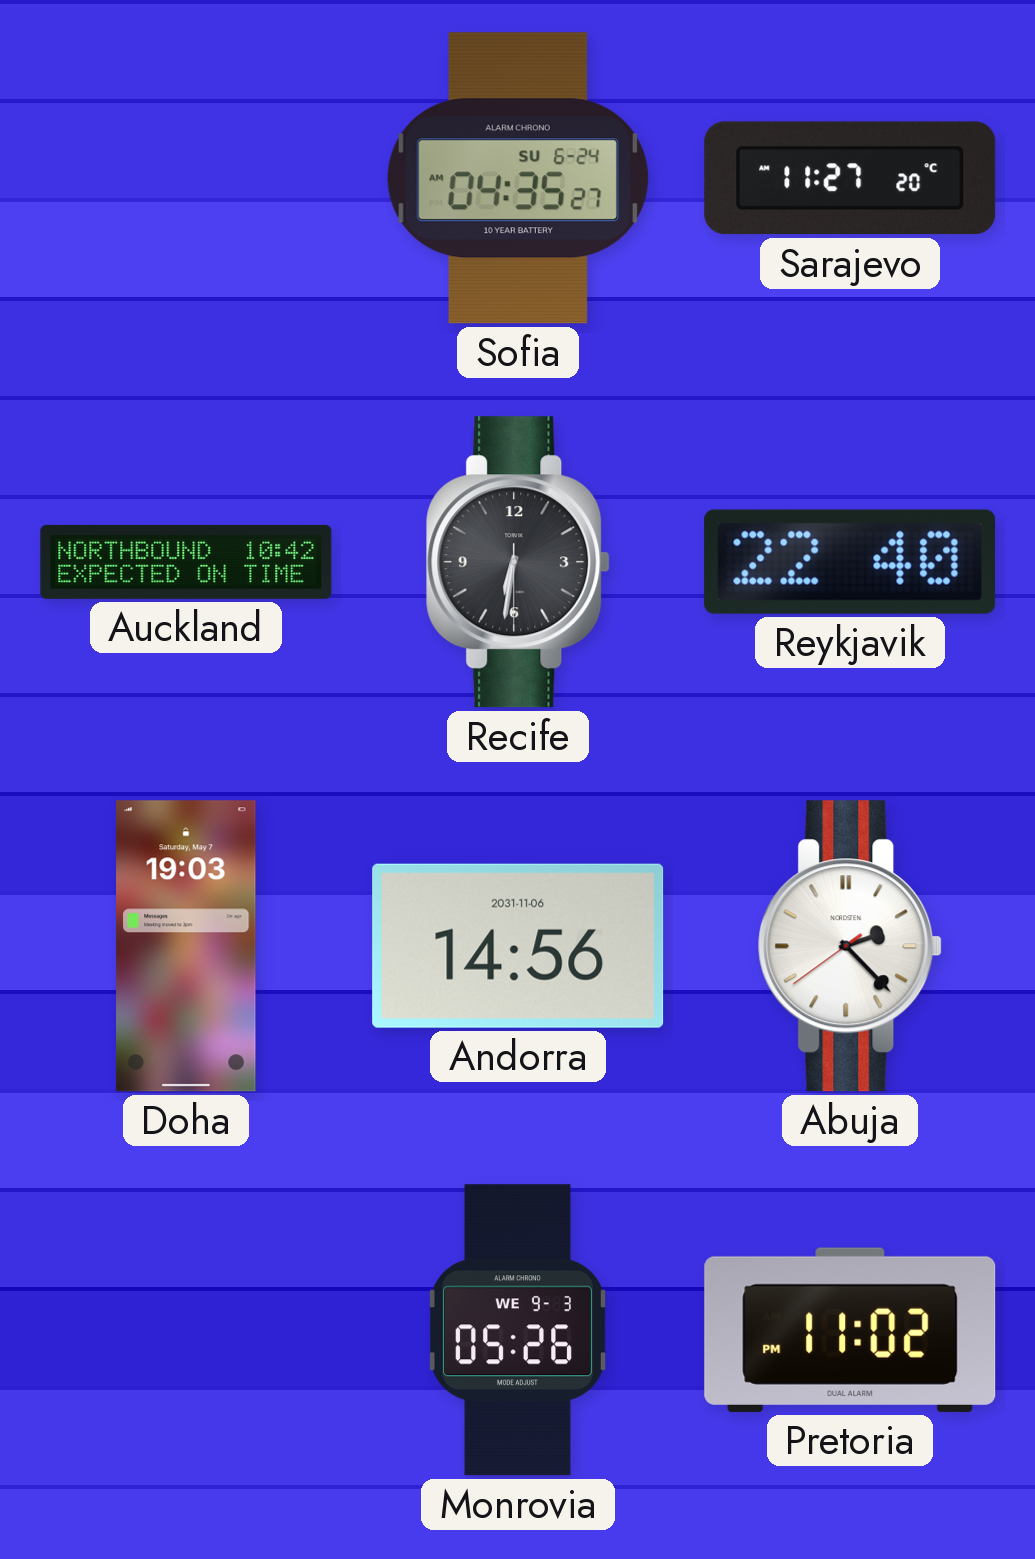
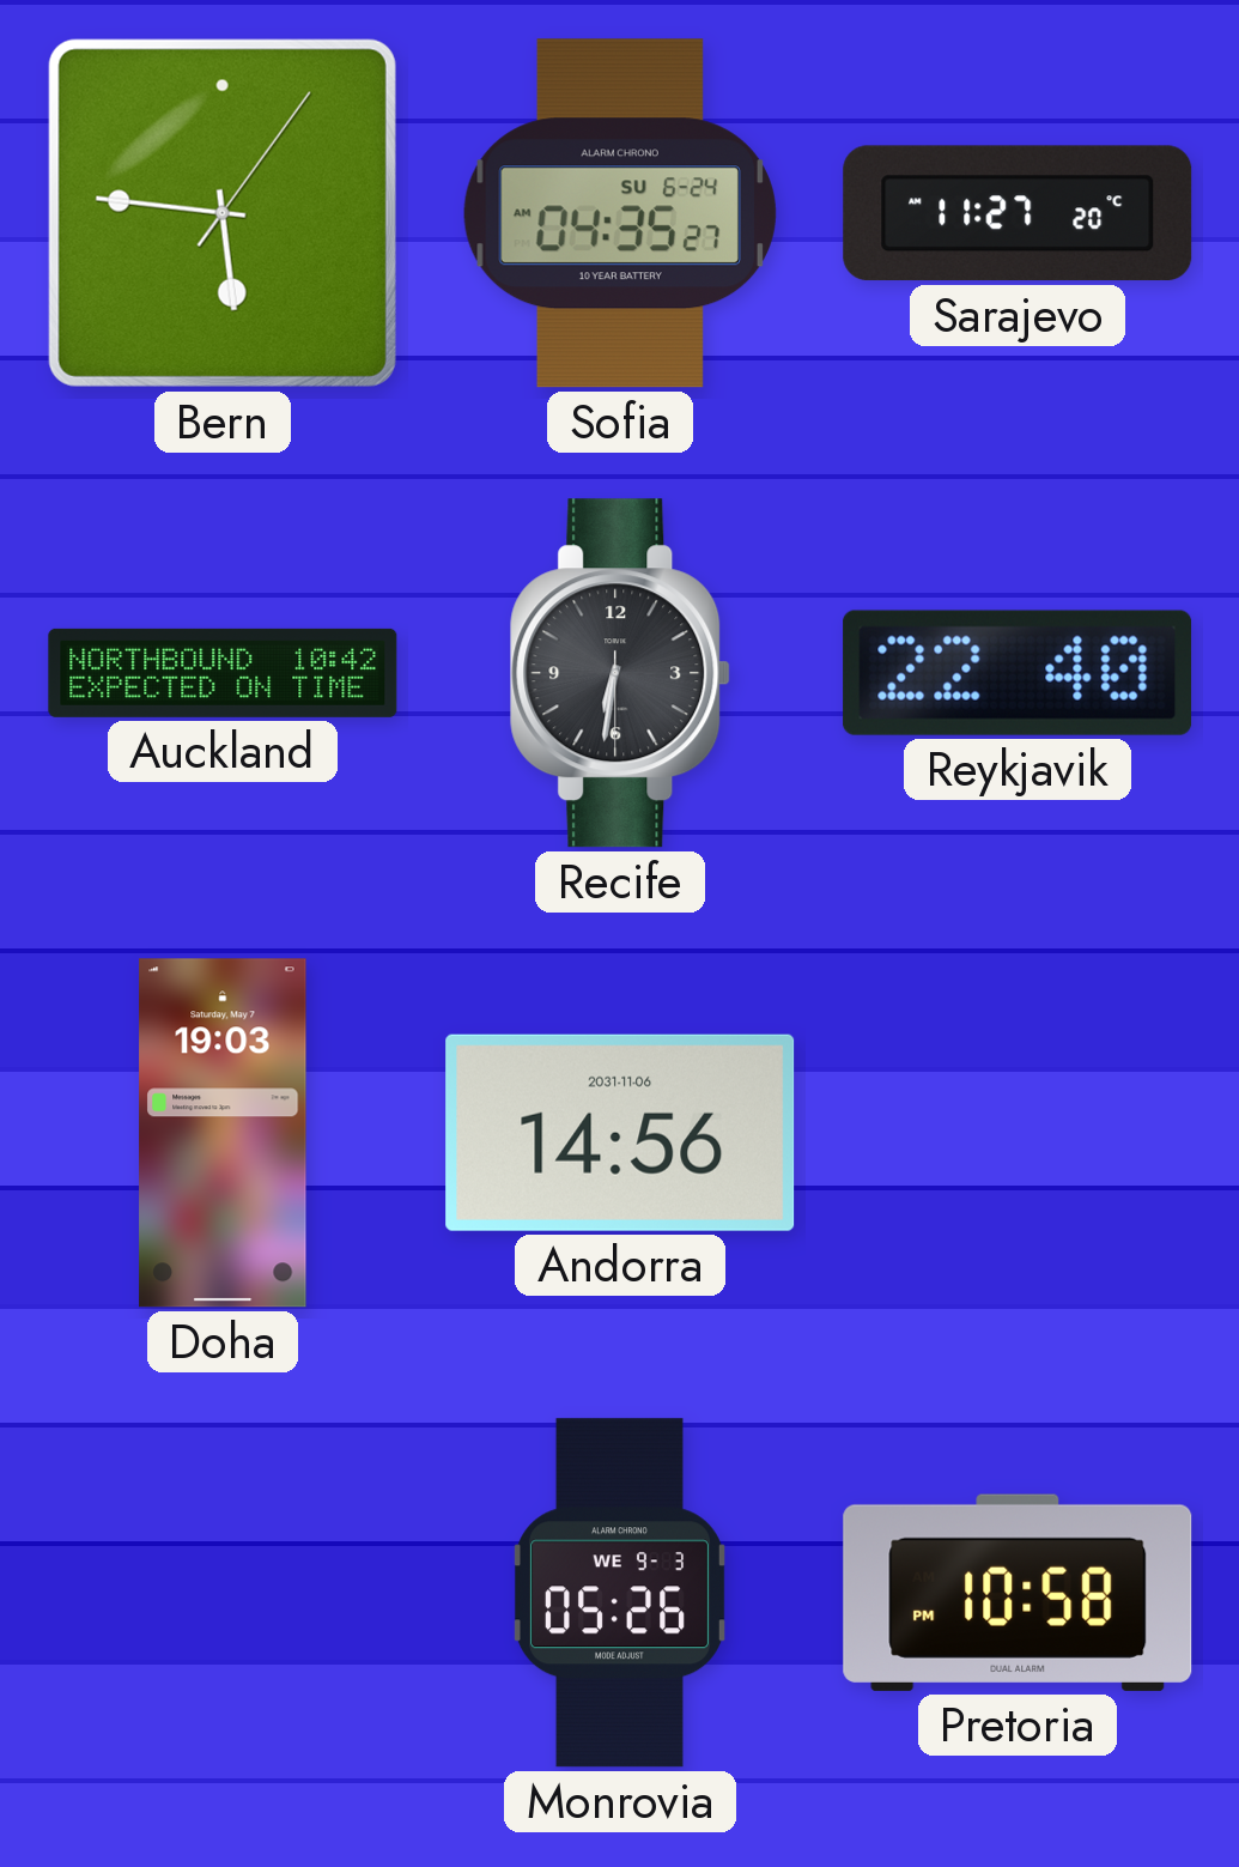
Bern: none -> 5:46
Abuja: 2:22 -> none
Pretoria: 11:02 -> 10:58
